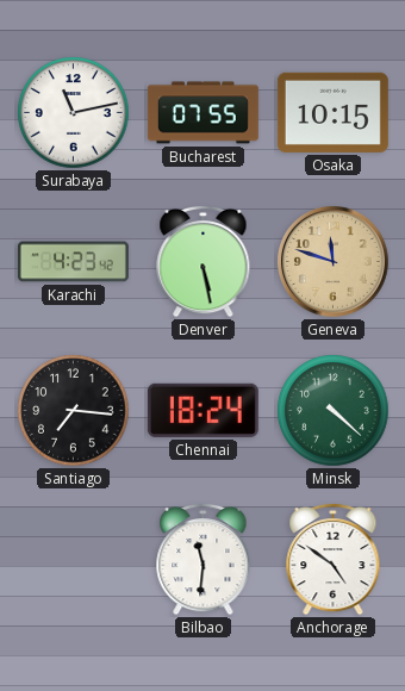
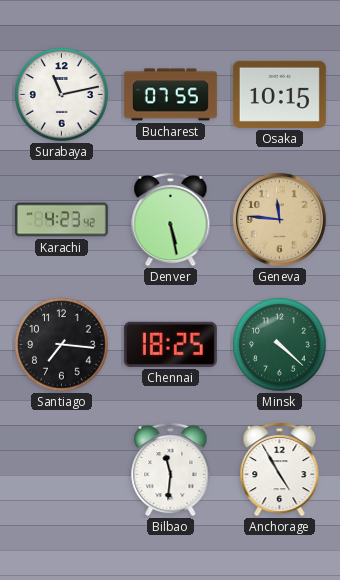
Geneva: 11:48 -> 11:46
Chennai: 18:24 -> 18:25
Anchorage: 4:51 -> 4:55
